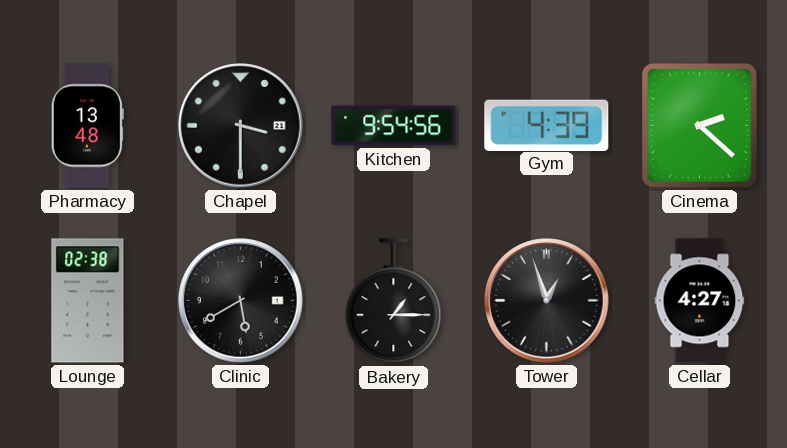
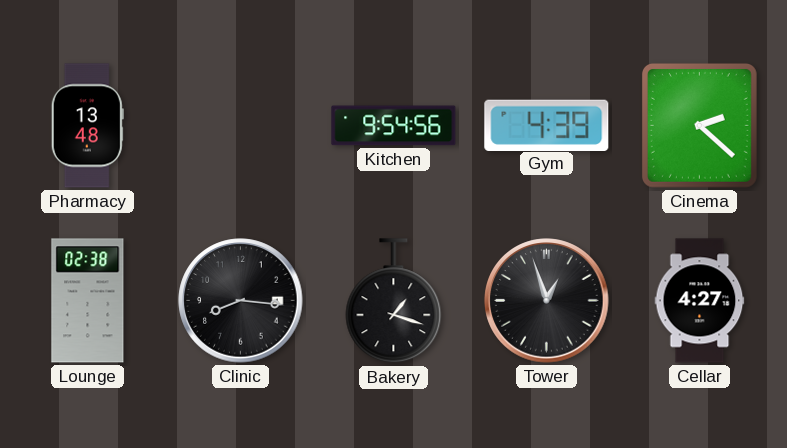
Chapel: 3:30 -> none
Clinic: 5:40 -> 8:16
Bakery: 1:15 -> 1:18
